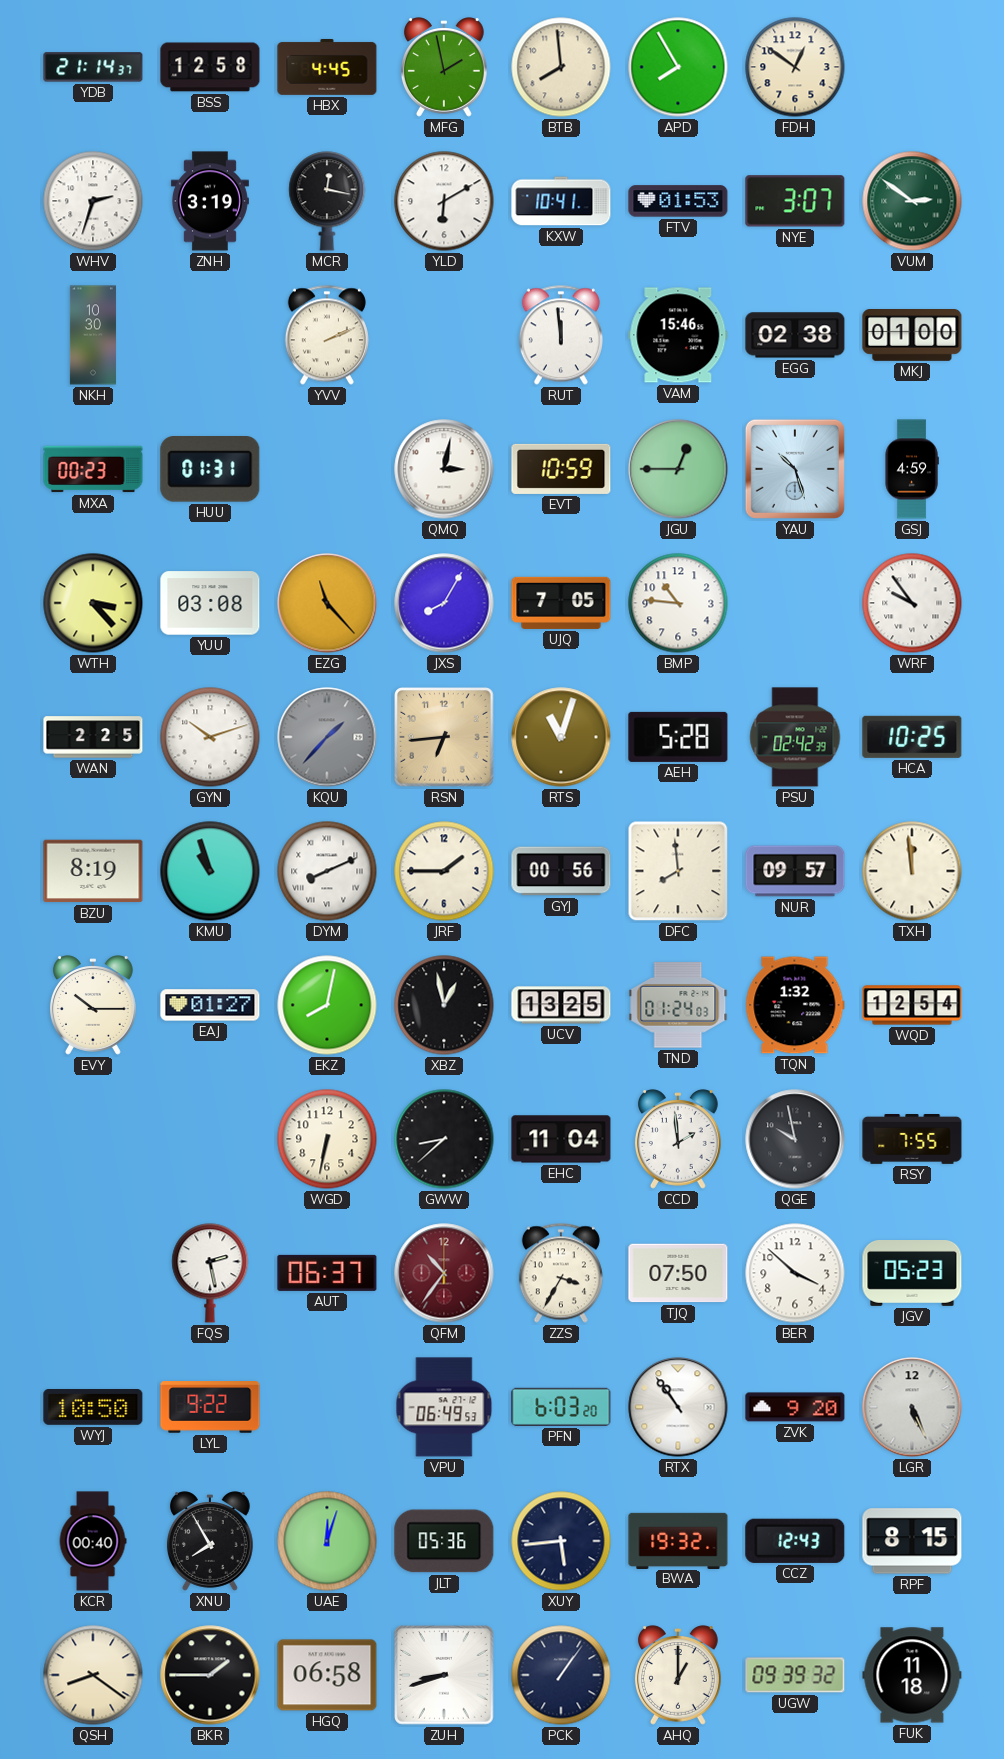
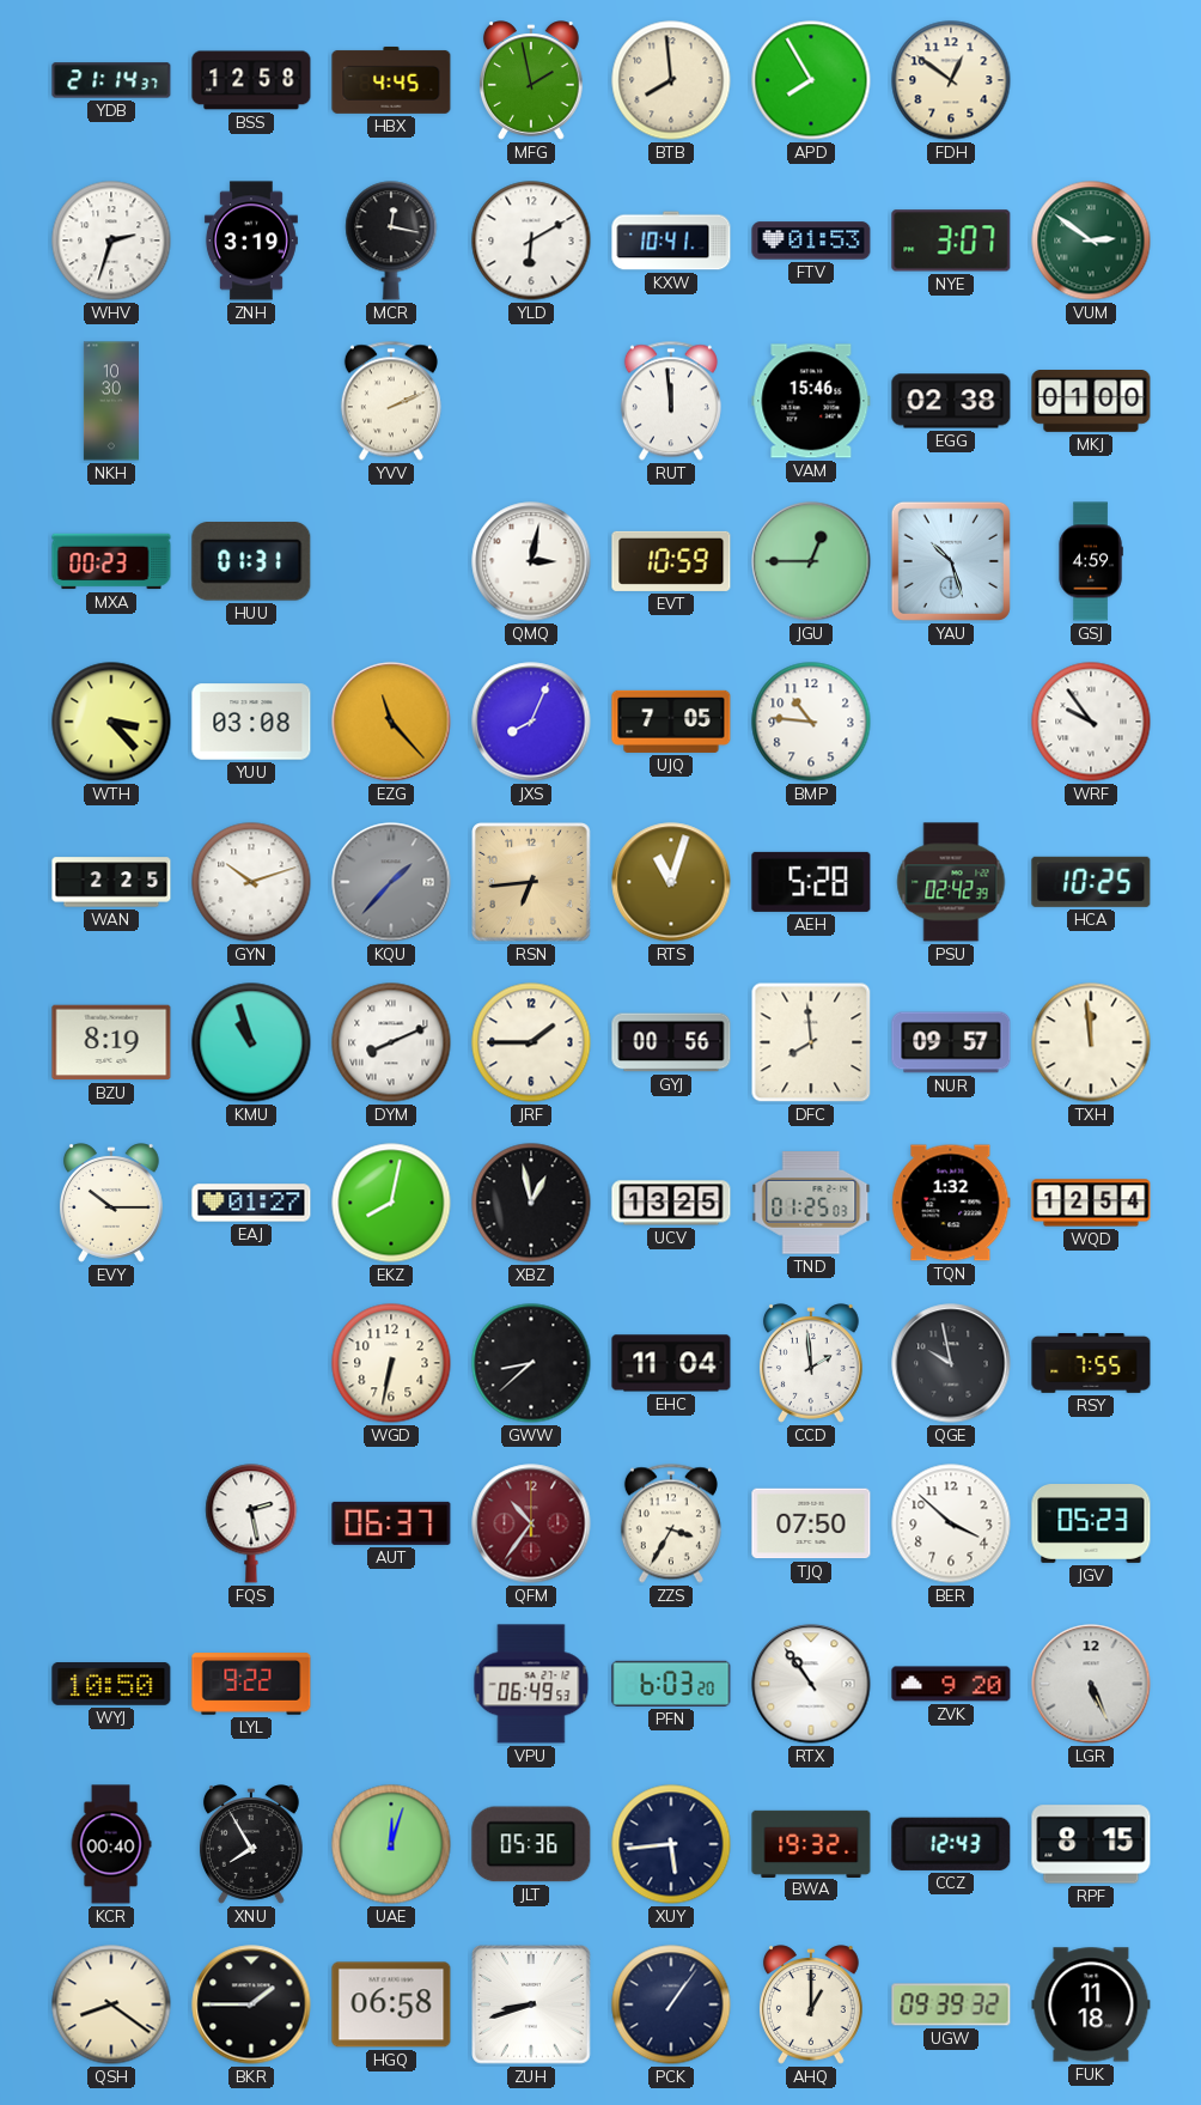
JXS: 8:05 -> 8:04
TND: 01:24 -> 01:25
